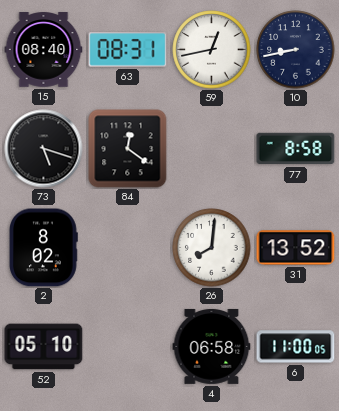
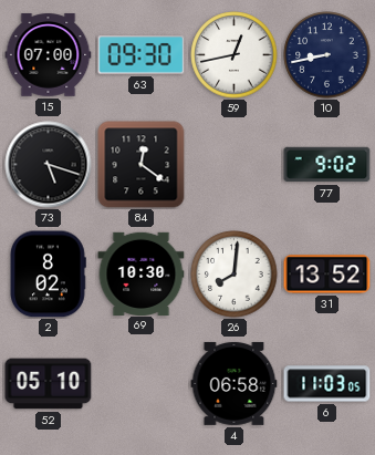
15: 08:40 -> 07:00
63: 08:31 -> 09:30
77: 8:58 -> 9:02
69: none -> 10:30
6: 11:00 -> 11:03
